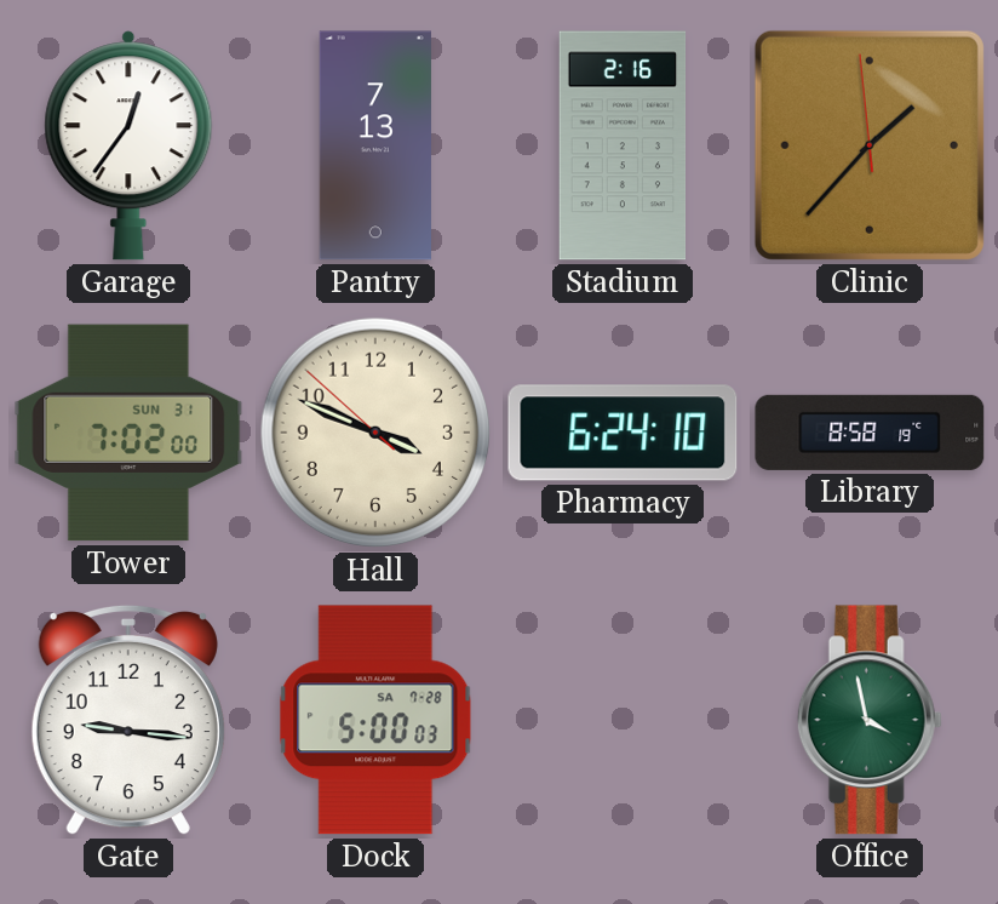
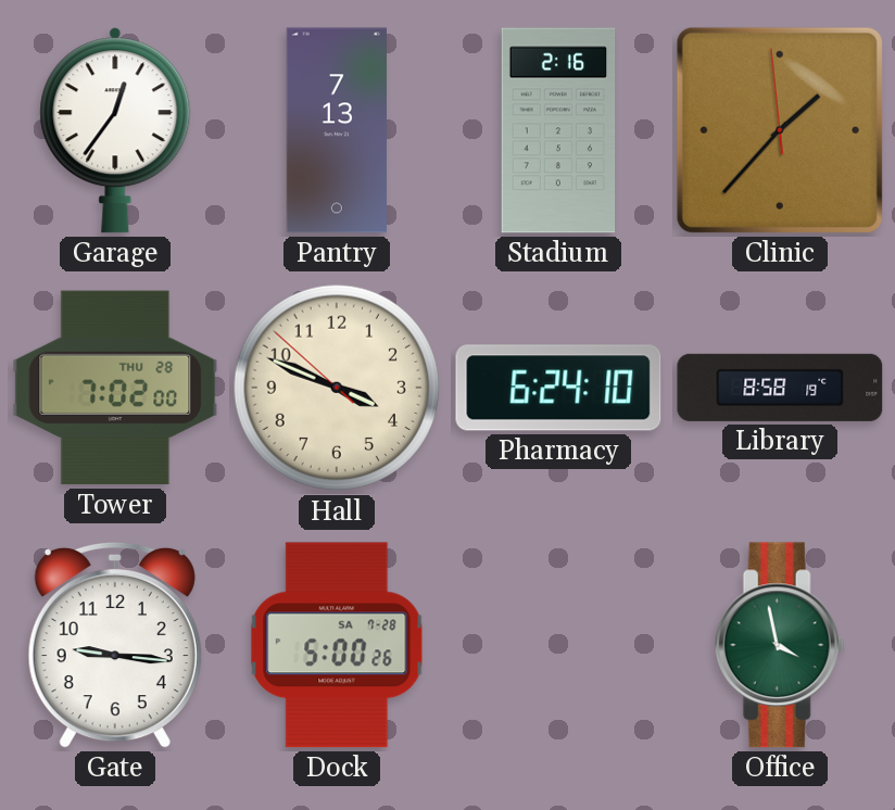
Tower date: SUN 31 -> THU 28
Dock: 5:00:03 -> 5:00:26
